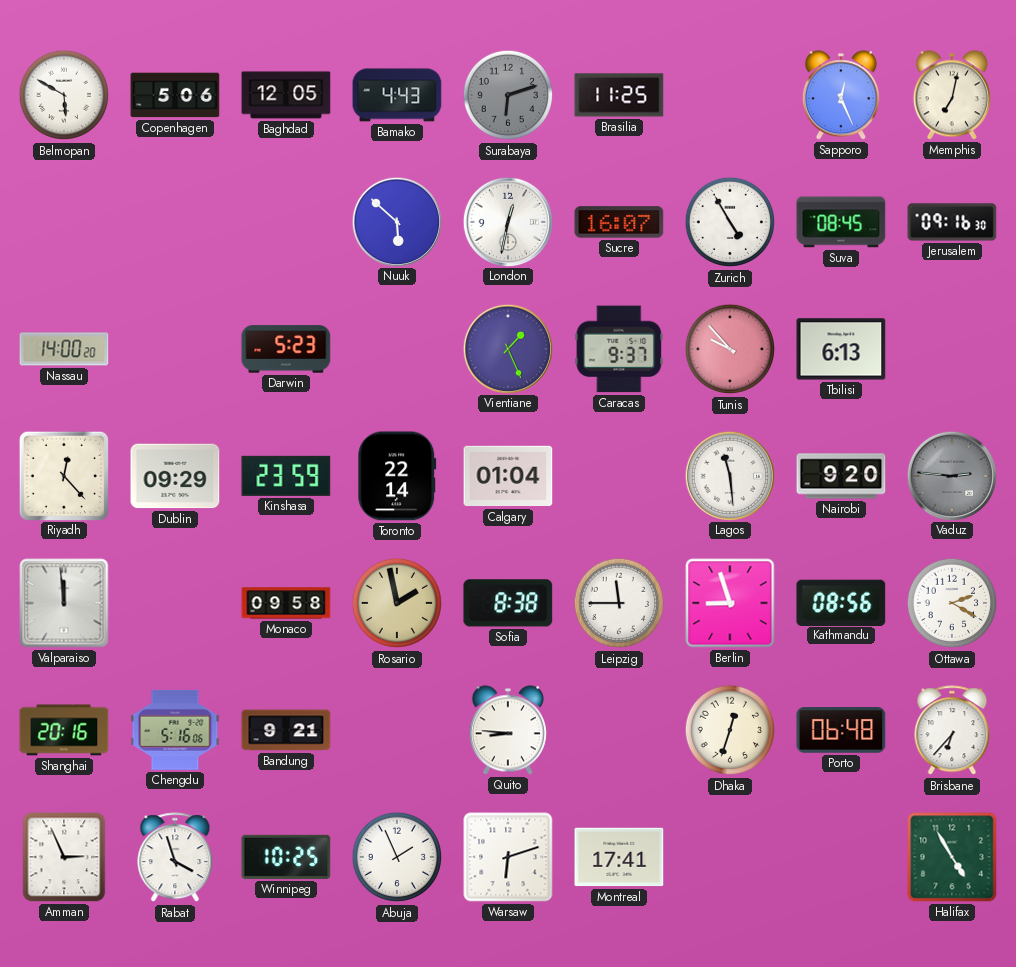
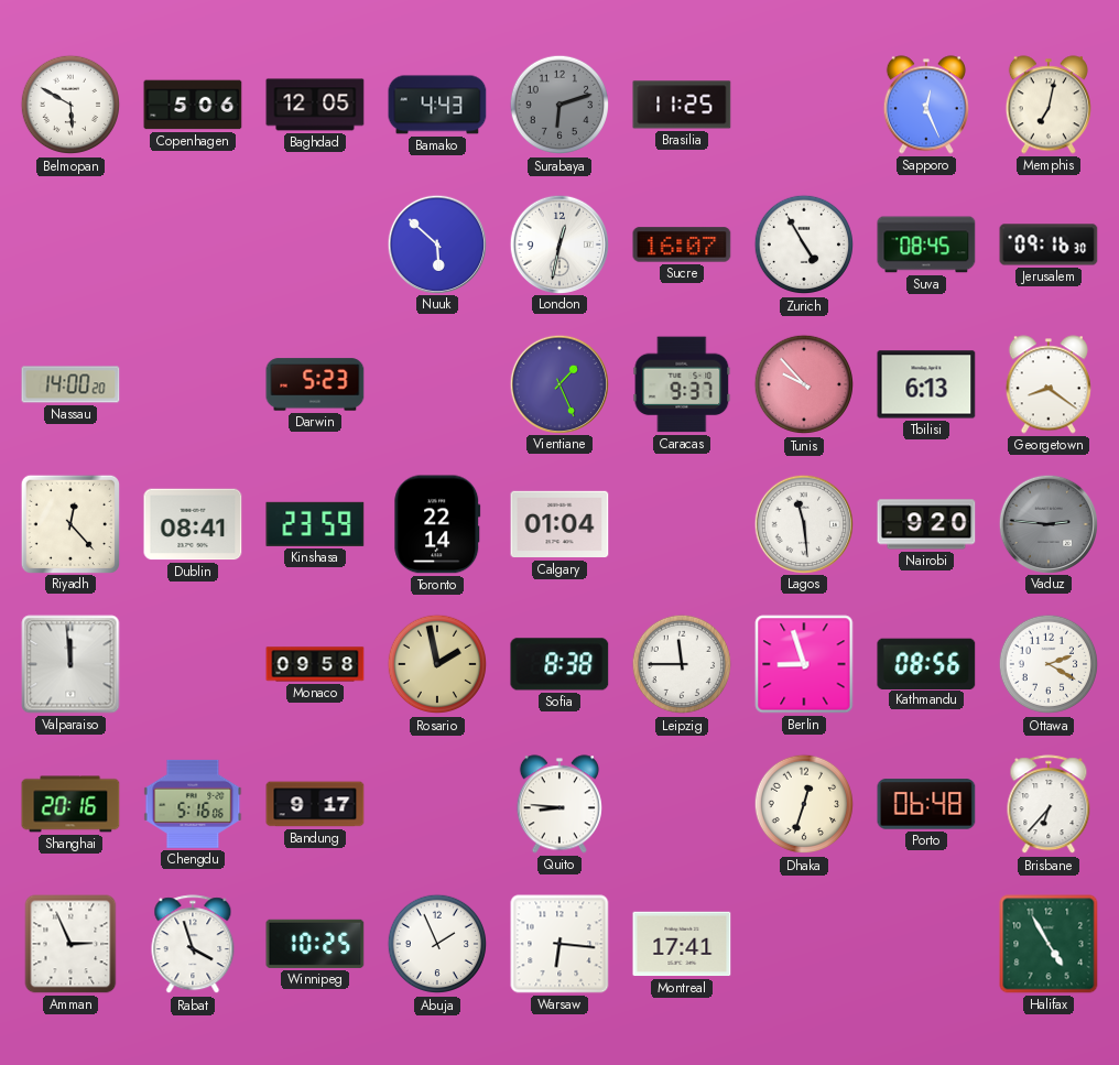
Georgetown: none -> 8:21
Dublin: 09:29 -> 08:41
Bandung: 9:21 -> 9:17
Warsaw: 6:12 -> 6:16
